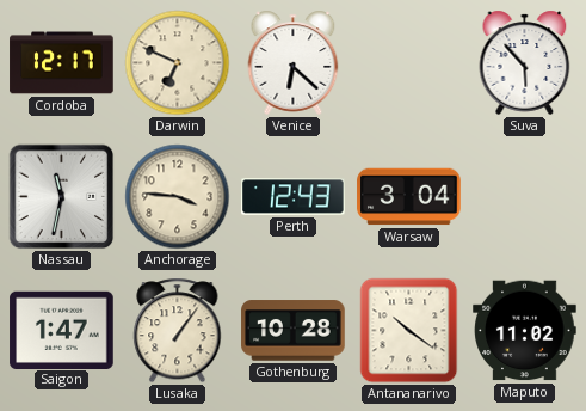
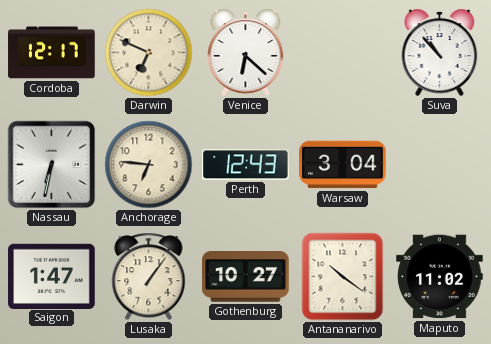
Suva: 5:53 -> 10:53
Nassau: 11:32 -> 6:32
Anchorage: 3:46 -> 6:46
Gothenburg: 10:28 -> 10:27
